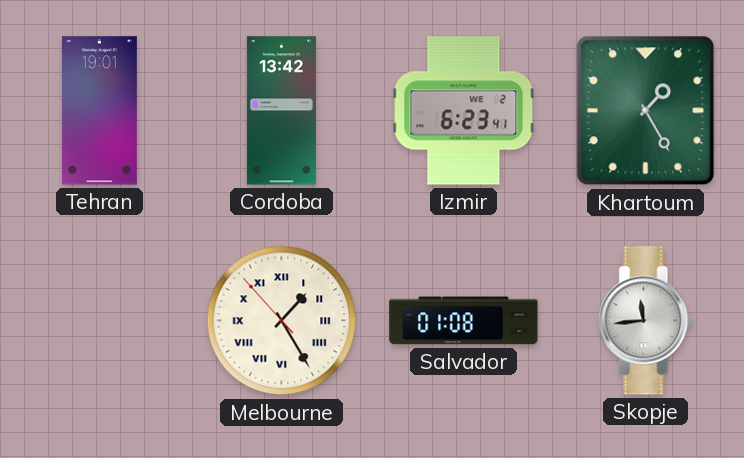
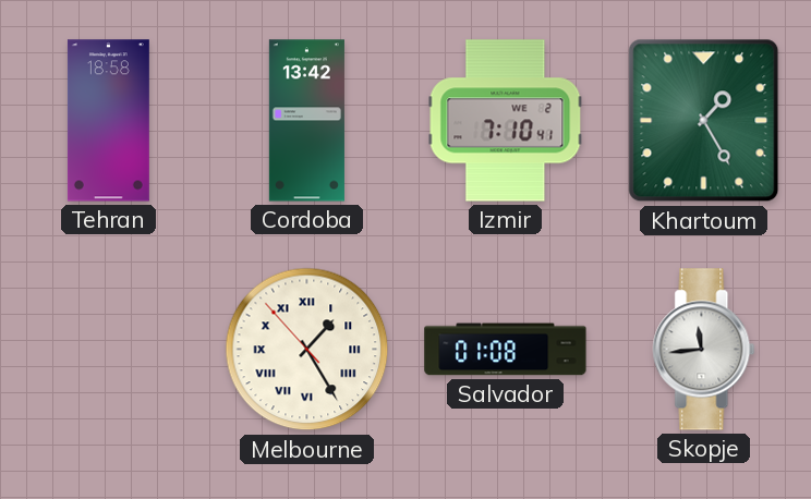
Tehran: 19:01 -> 18:58
Izmir: 6:23 -> 7:10
